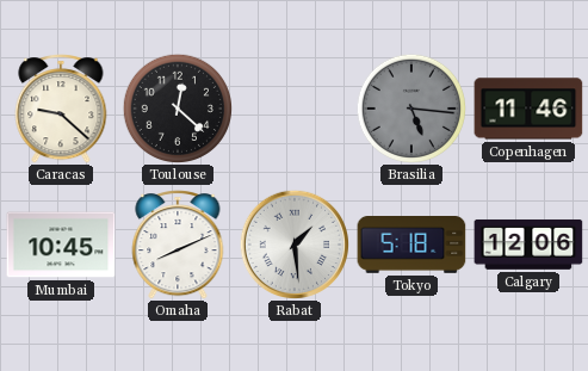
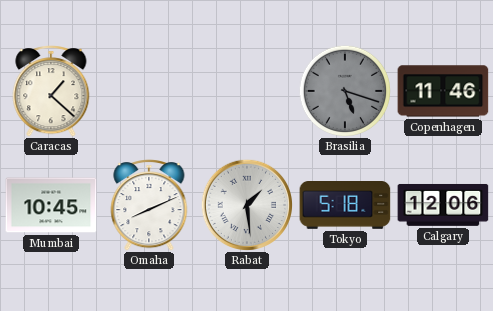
Caracas: 9:22 -> 1:22
Toulouse: 12:22 -> none
Brasilia: 5:16 -> 5:18
